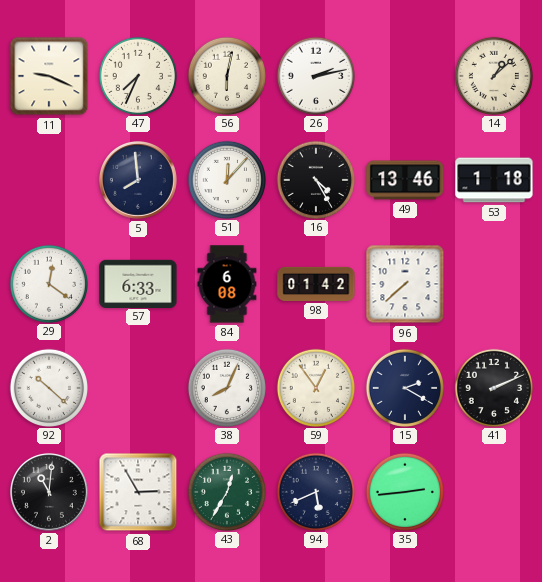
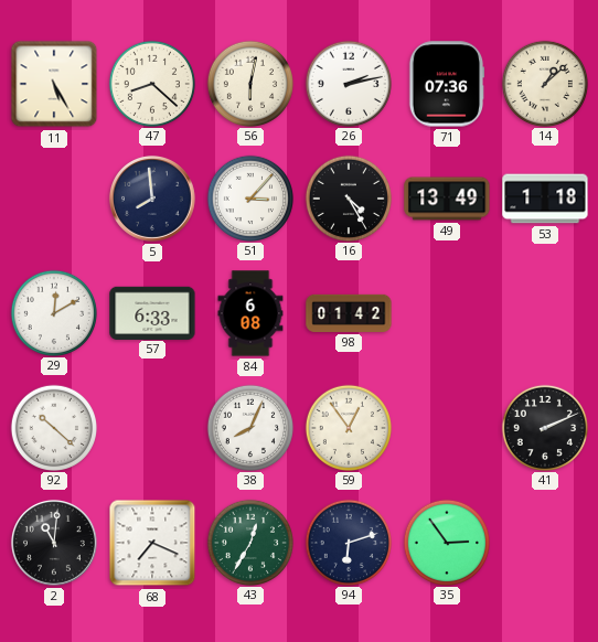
11: 9:19 -> 5:25
47: 7:34 -> 8:22
71: none -> 07:36
51: 12:07 -> 3:07
49: 13:46 -> 13:49
29: 12:21 -> 12:10
96: 7:38 -> none
15: 2:20 -> none
68: 2:55 -> 7:19
94: 5:41 -> 6:12
35: 2:44 -> 2:54
